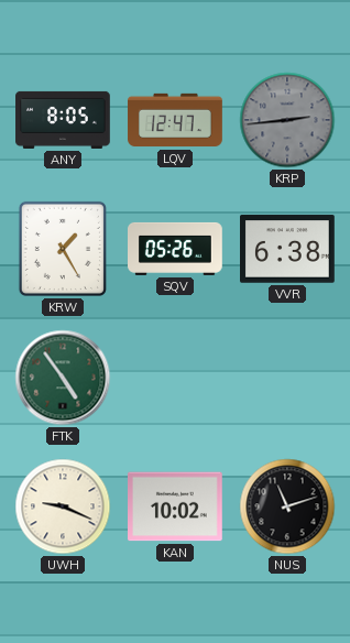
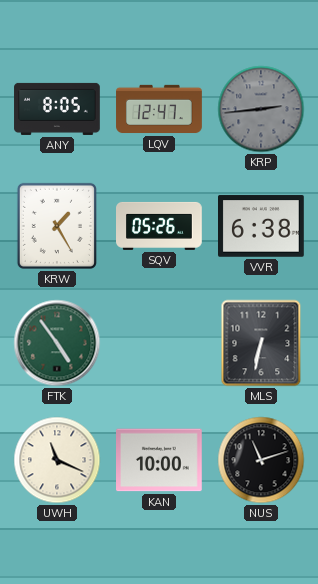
MLS: none -> 6:32
UWH: 9:19 -> 11:19
KAN: 10:02 -> 10:00
